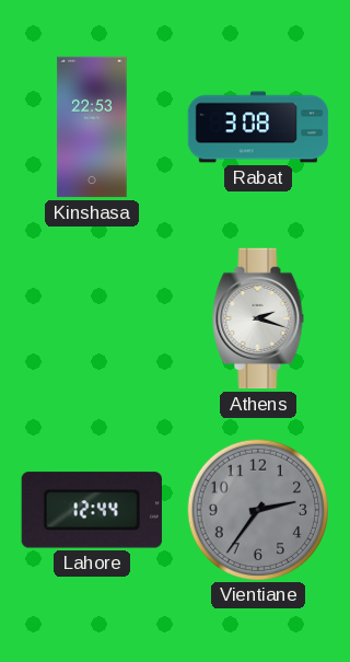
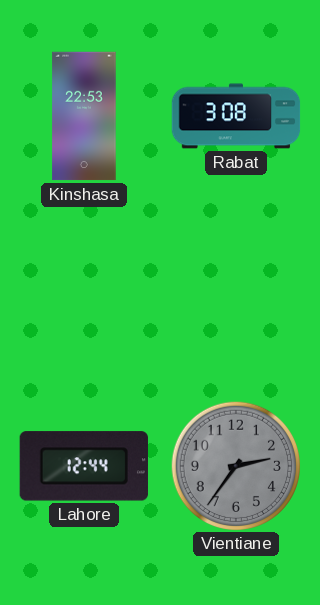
Athens: 2:18 -> none
